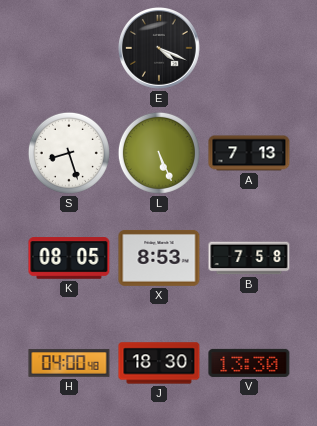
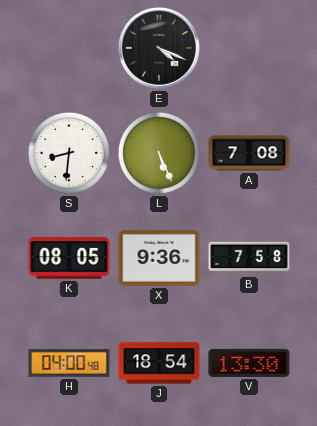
S: 8:27 -> 8:31
A: 7:13 -> 7:08
X: 8:53 -> 9:36
J: 18:30 -> 18:54
